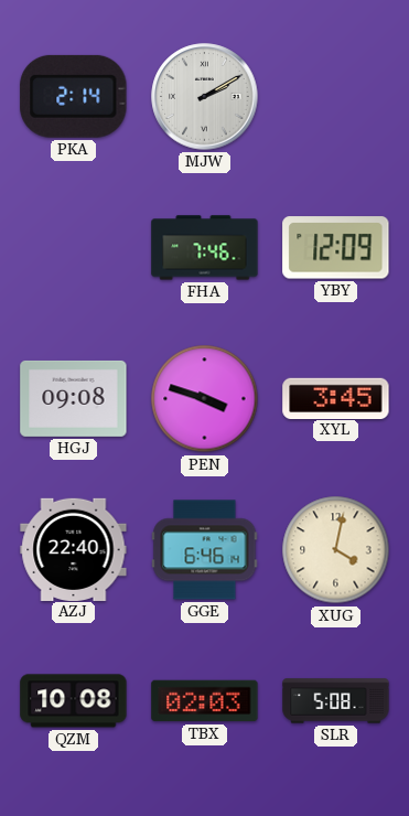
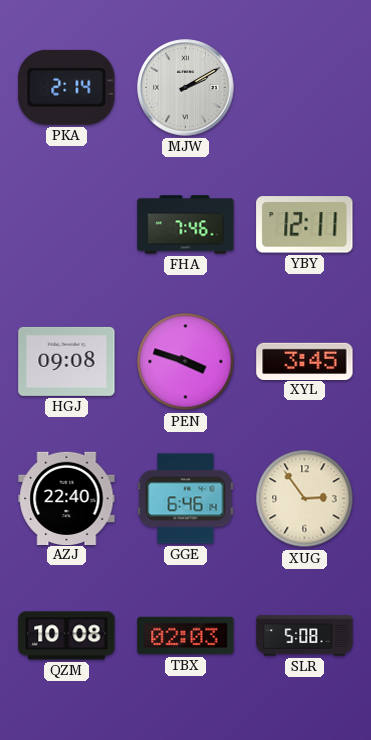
YBY: 12:09 -> 12:11
XUG: 4:02 -> 2:54
